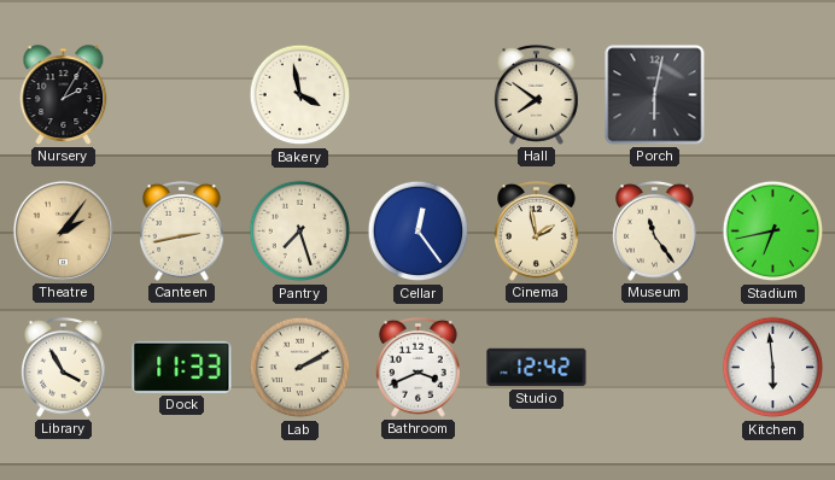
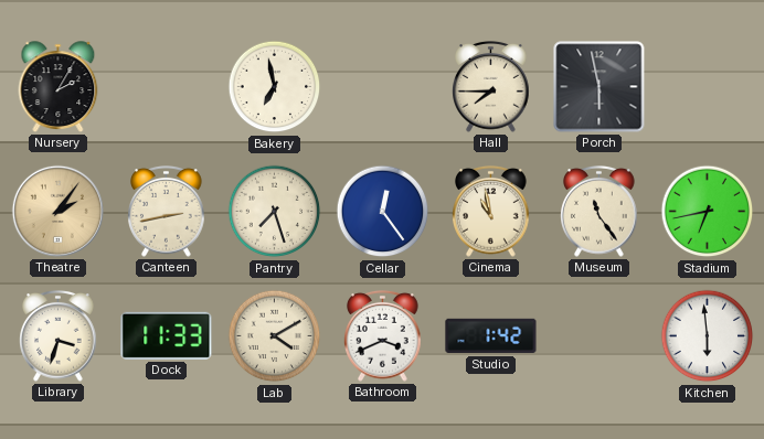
Bakery: 3:58 -> 6:58
Hall: 7:51 -> 7:45
Porch: 6:02 -> 5:58
Cinema: 1:58 -> 10:58
Library: 3:55 -> 3:33
Lab: 2:10 -> 4:10
Studio: 12:42 -> 1:42
